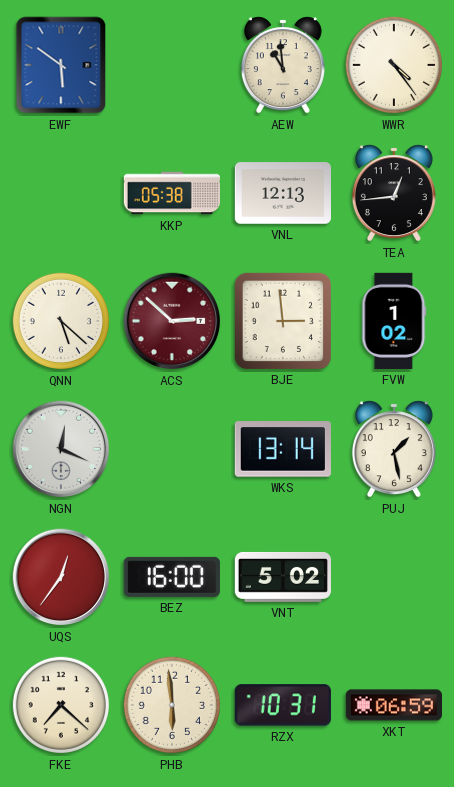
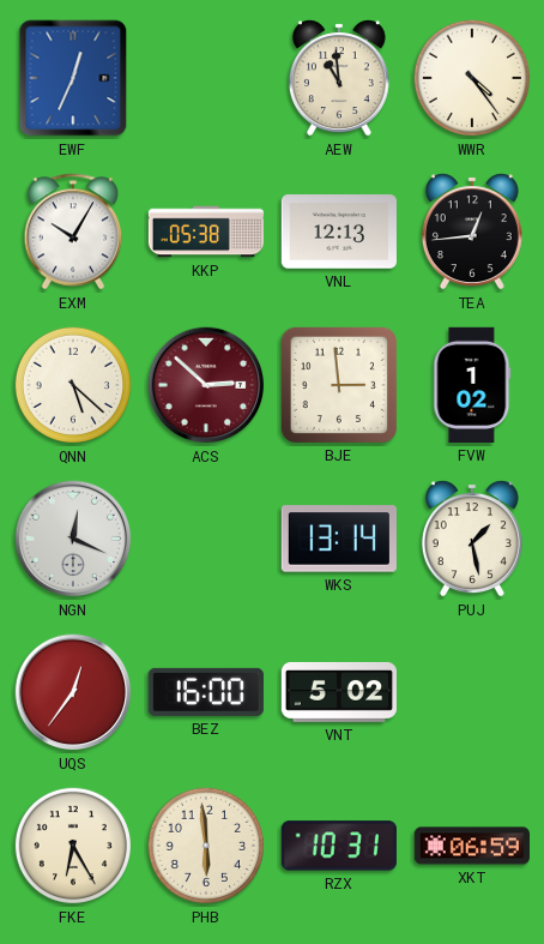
EWF: 5:51 -> 12:34
EXM: none -> 10:05
FKE: 7:22 -> 6:25
